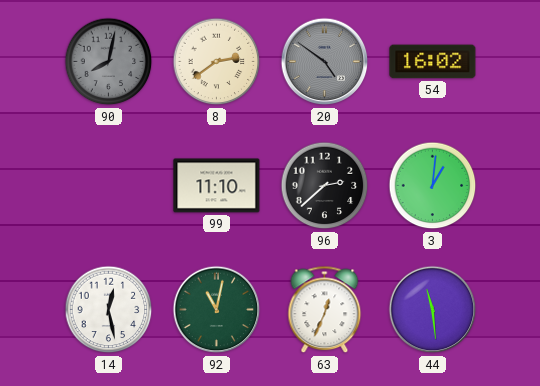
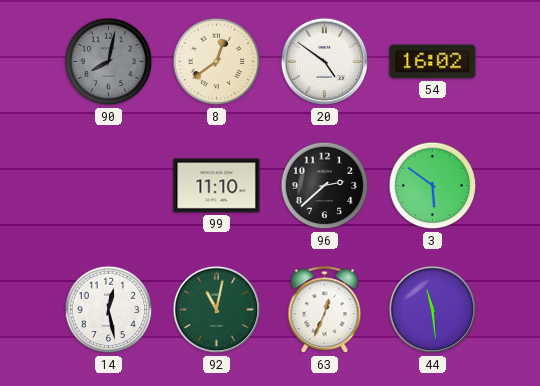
8: 2:39 -> 12:39
20 dial: grey -> white
3: 1:01 -> 5:51
